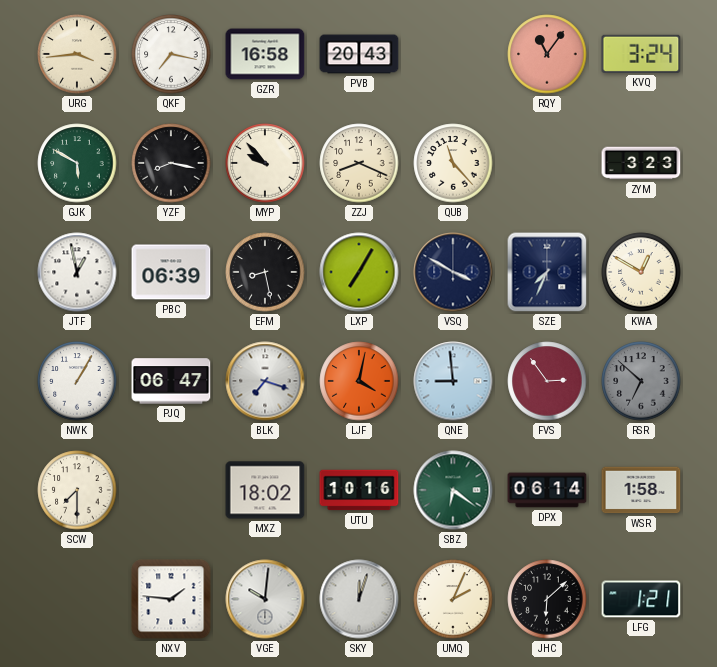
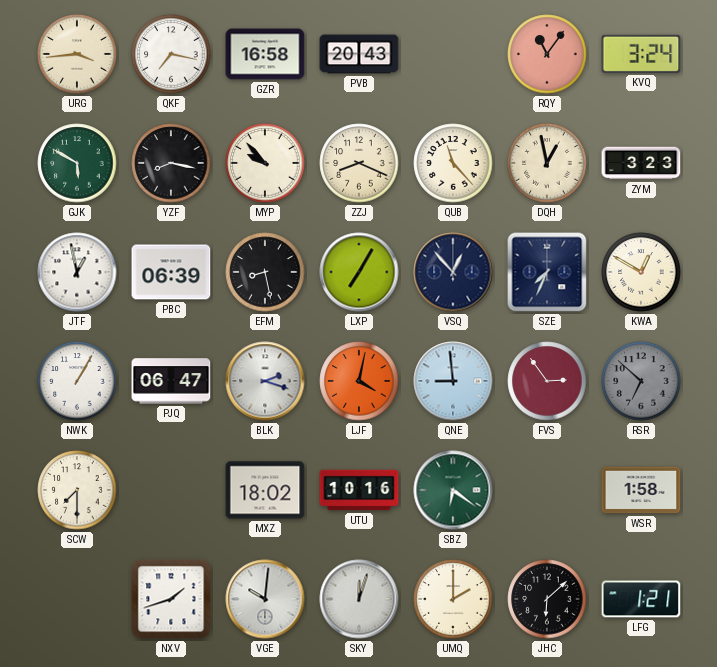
DQH: none -> 12:58
VSQ: 3:50 -> 12:53
BLK: 7:18 -> 2:18
DPX: 06:14 -> none
NXV: 1:46 -> 1:42
UMQ: 2:04 -> 2:00
